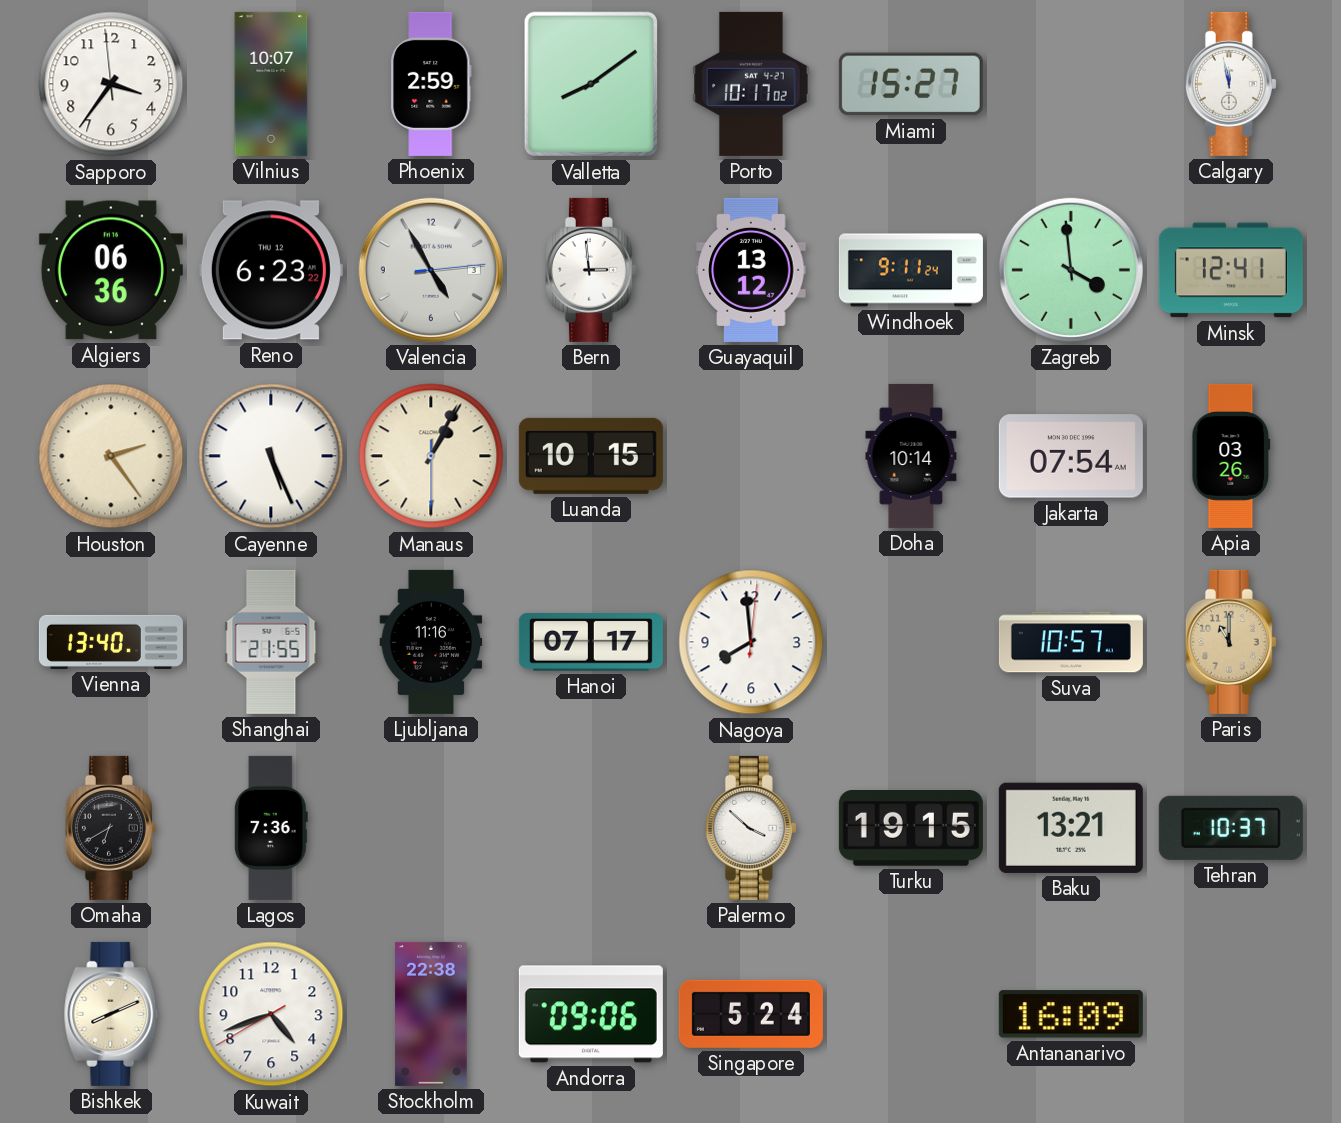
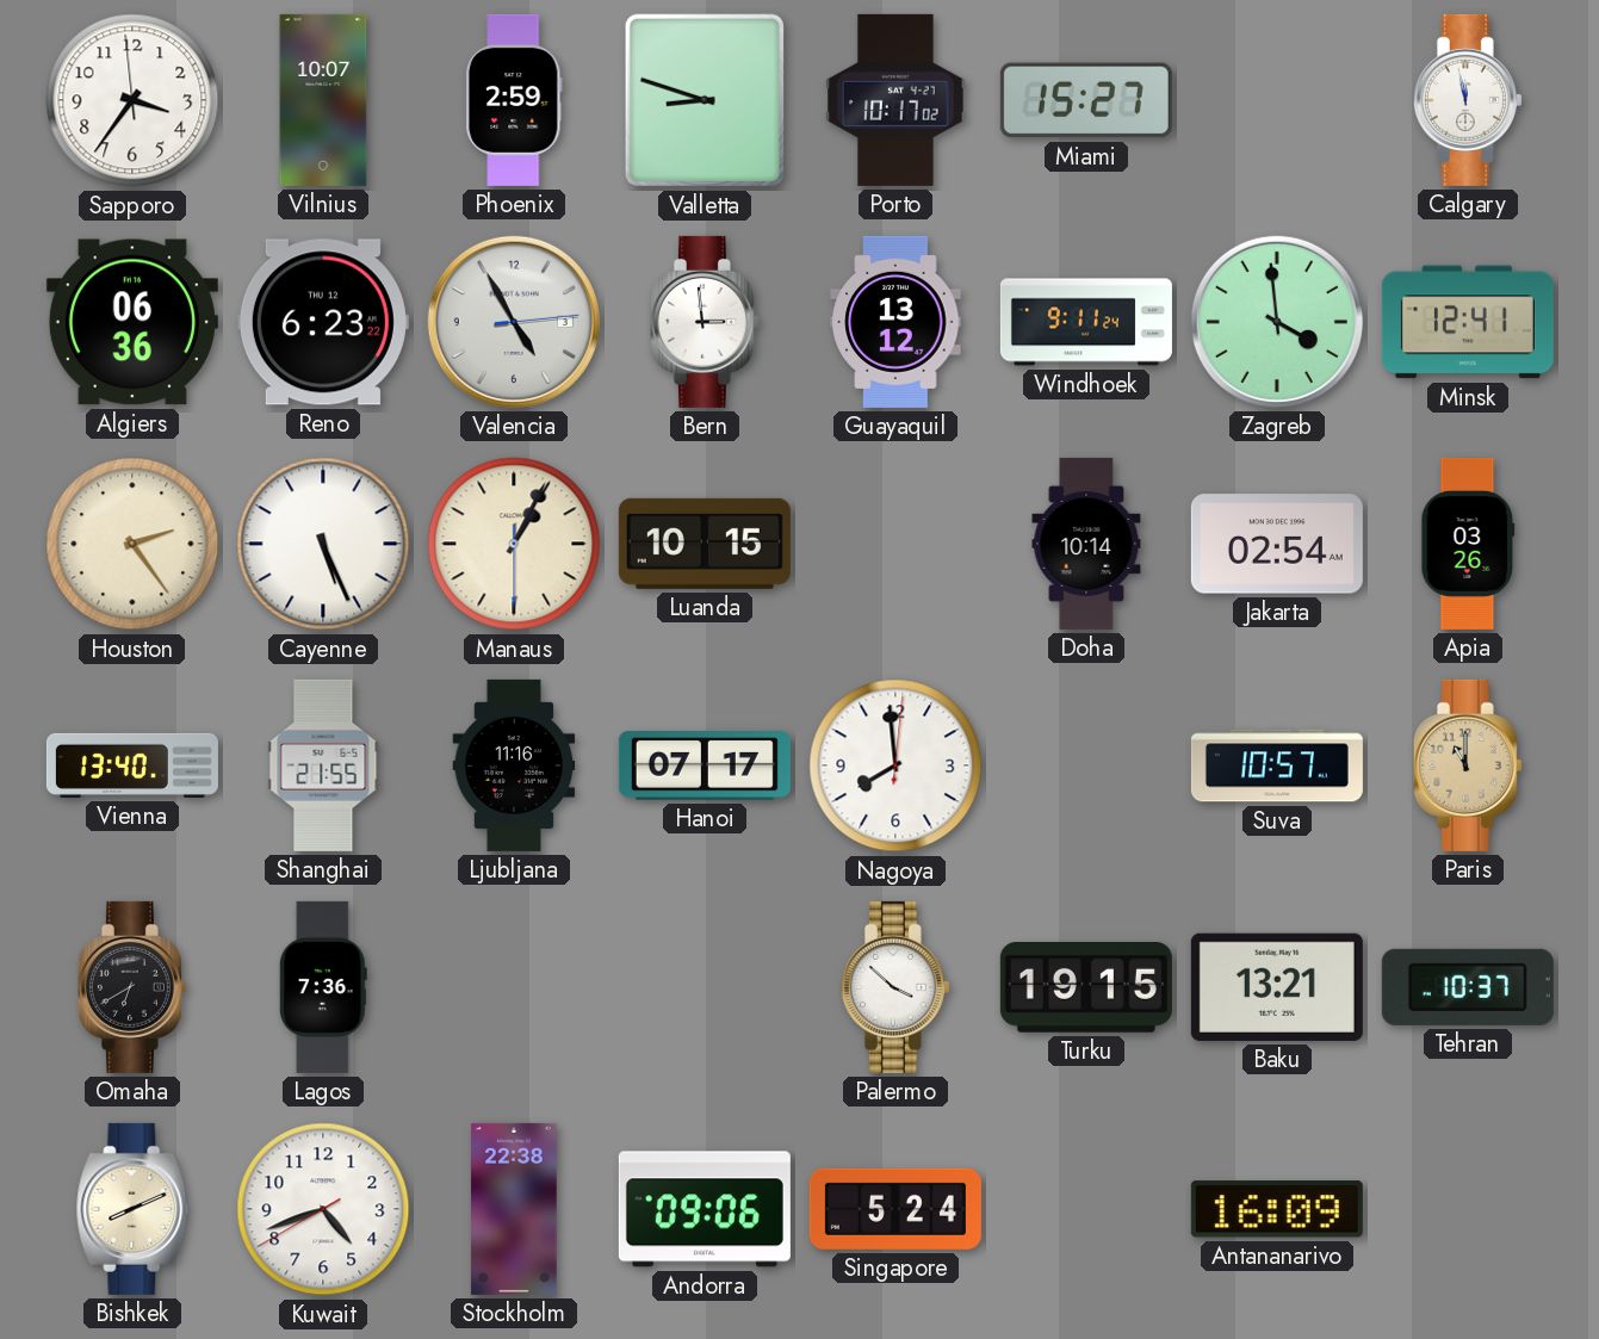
Valletta: 8:09 -> 8:48
Jakarta: 07:54 -> 02:54
